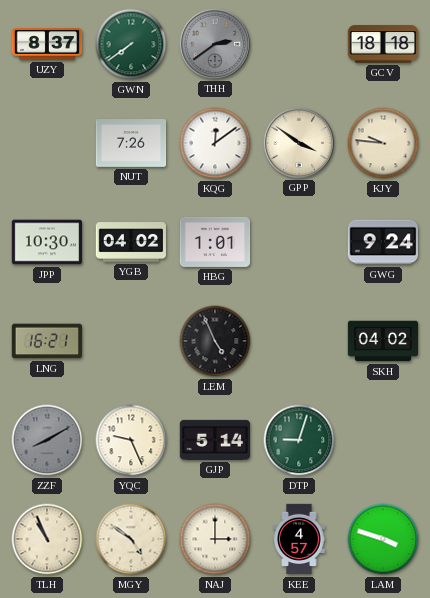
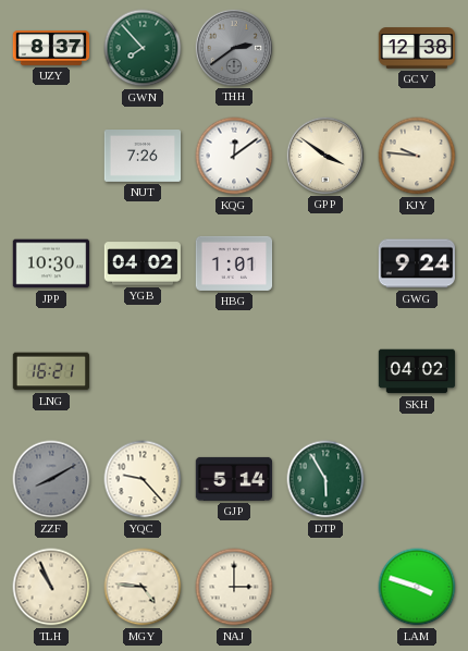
GWN: 7:39 -> 7:53
GCV: 18:18 -> 12:38
LEM: 4:56 -> none
YQC: 9:26 -> 9:23
DTP: 9:03 -> 5:55
MGY: 4:51 -> 4:46
KEE: 4:57 -> none
